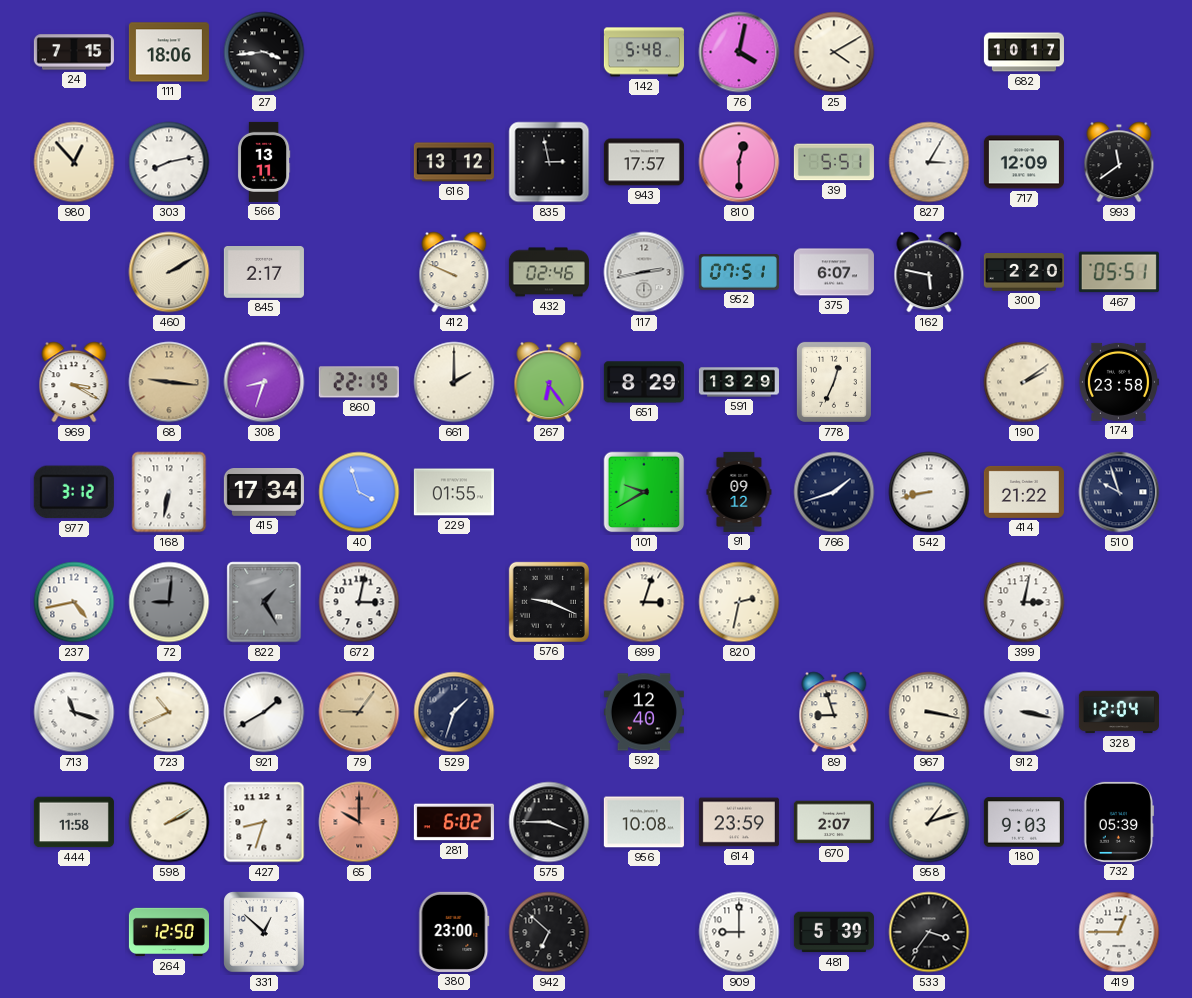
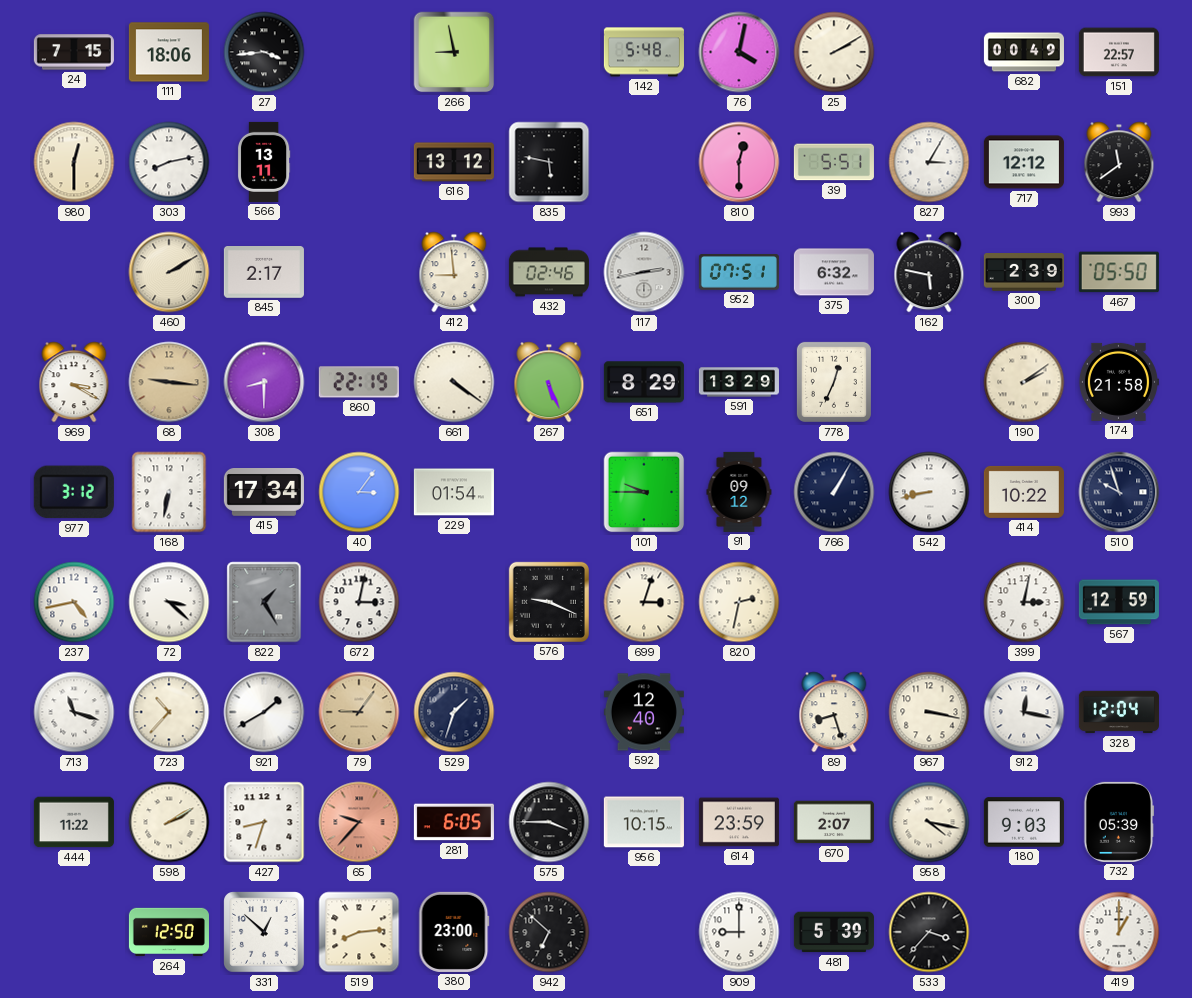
266: none -> 8:58
25: 4:10 -> 2:10
682: 10:17 -> 00:49
151: none -> 22:57
980: 12:53 -> 12:30
835: 2:58 -> 5:47
943: 17:57 -> none
717: 12:09 -> 12:12
412: 9:49 -> 8:59
375: 6:07 -> 6:32
300: 2:20 -> 2:39
467: 05:51 -> 05:50
308: 8:33 -> 8:30
661: 2:00 -> 4:21
267: 6:24 -> 5:26
174: 23:58 -> 21:58
40: 3:57 -> 3:06
229: 01:55 -> 01:54
101: 9:40 -> 9:45
766: 1:42 -> 1:05
414: 21:22 -> 10:22
72: 9:01 -> 3:22
72 dial: grey -> white
567: none -> 12:59
723: 10:41 -> 10:37
89: 8:57 -> 8:27
912: 3:17 -> 12:17
444: 11:58 -> 11:22
65: 10:00 -> 9:37
281: 6:02 -> 6:05
956: 10:08 -> 10:15
958: 1:12 -> 4:17
519: none -> 8:14
533: 3:36 -> 3:37
419: 12:45 -> 1:00
